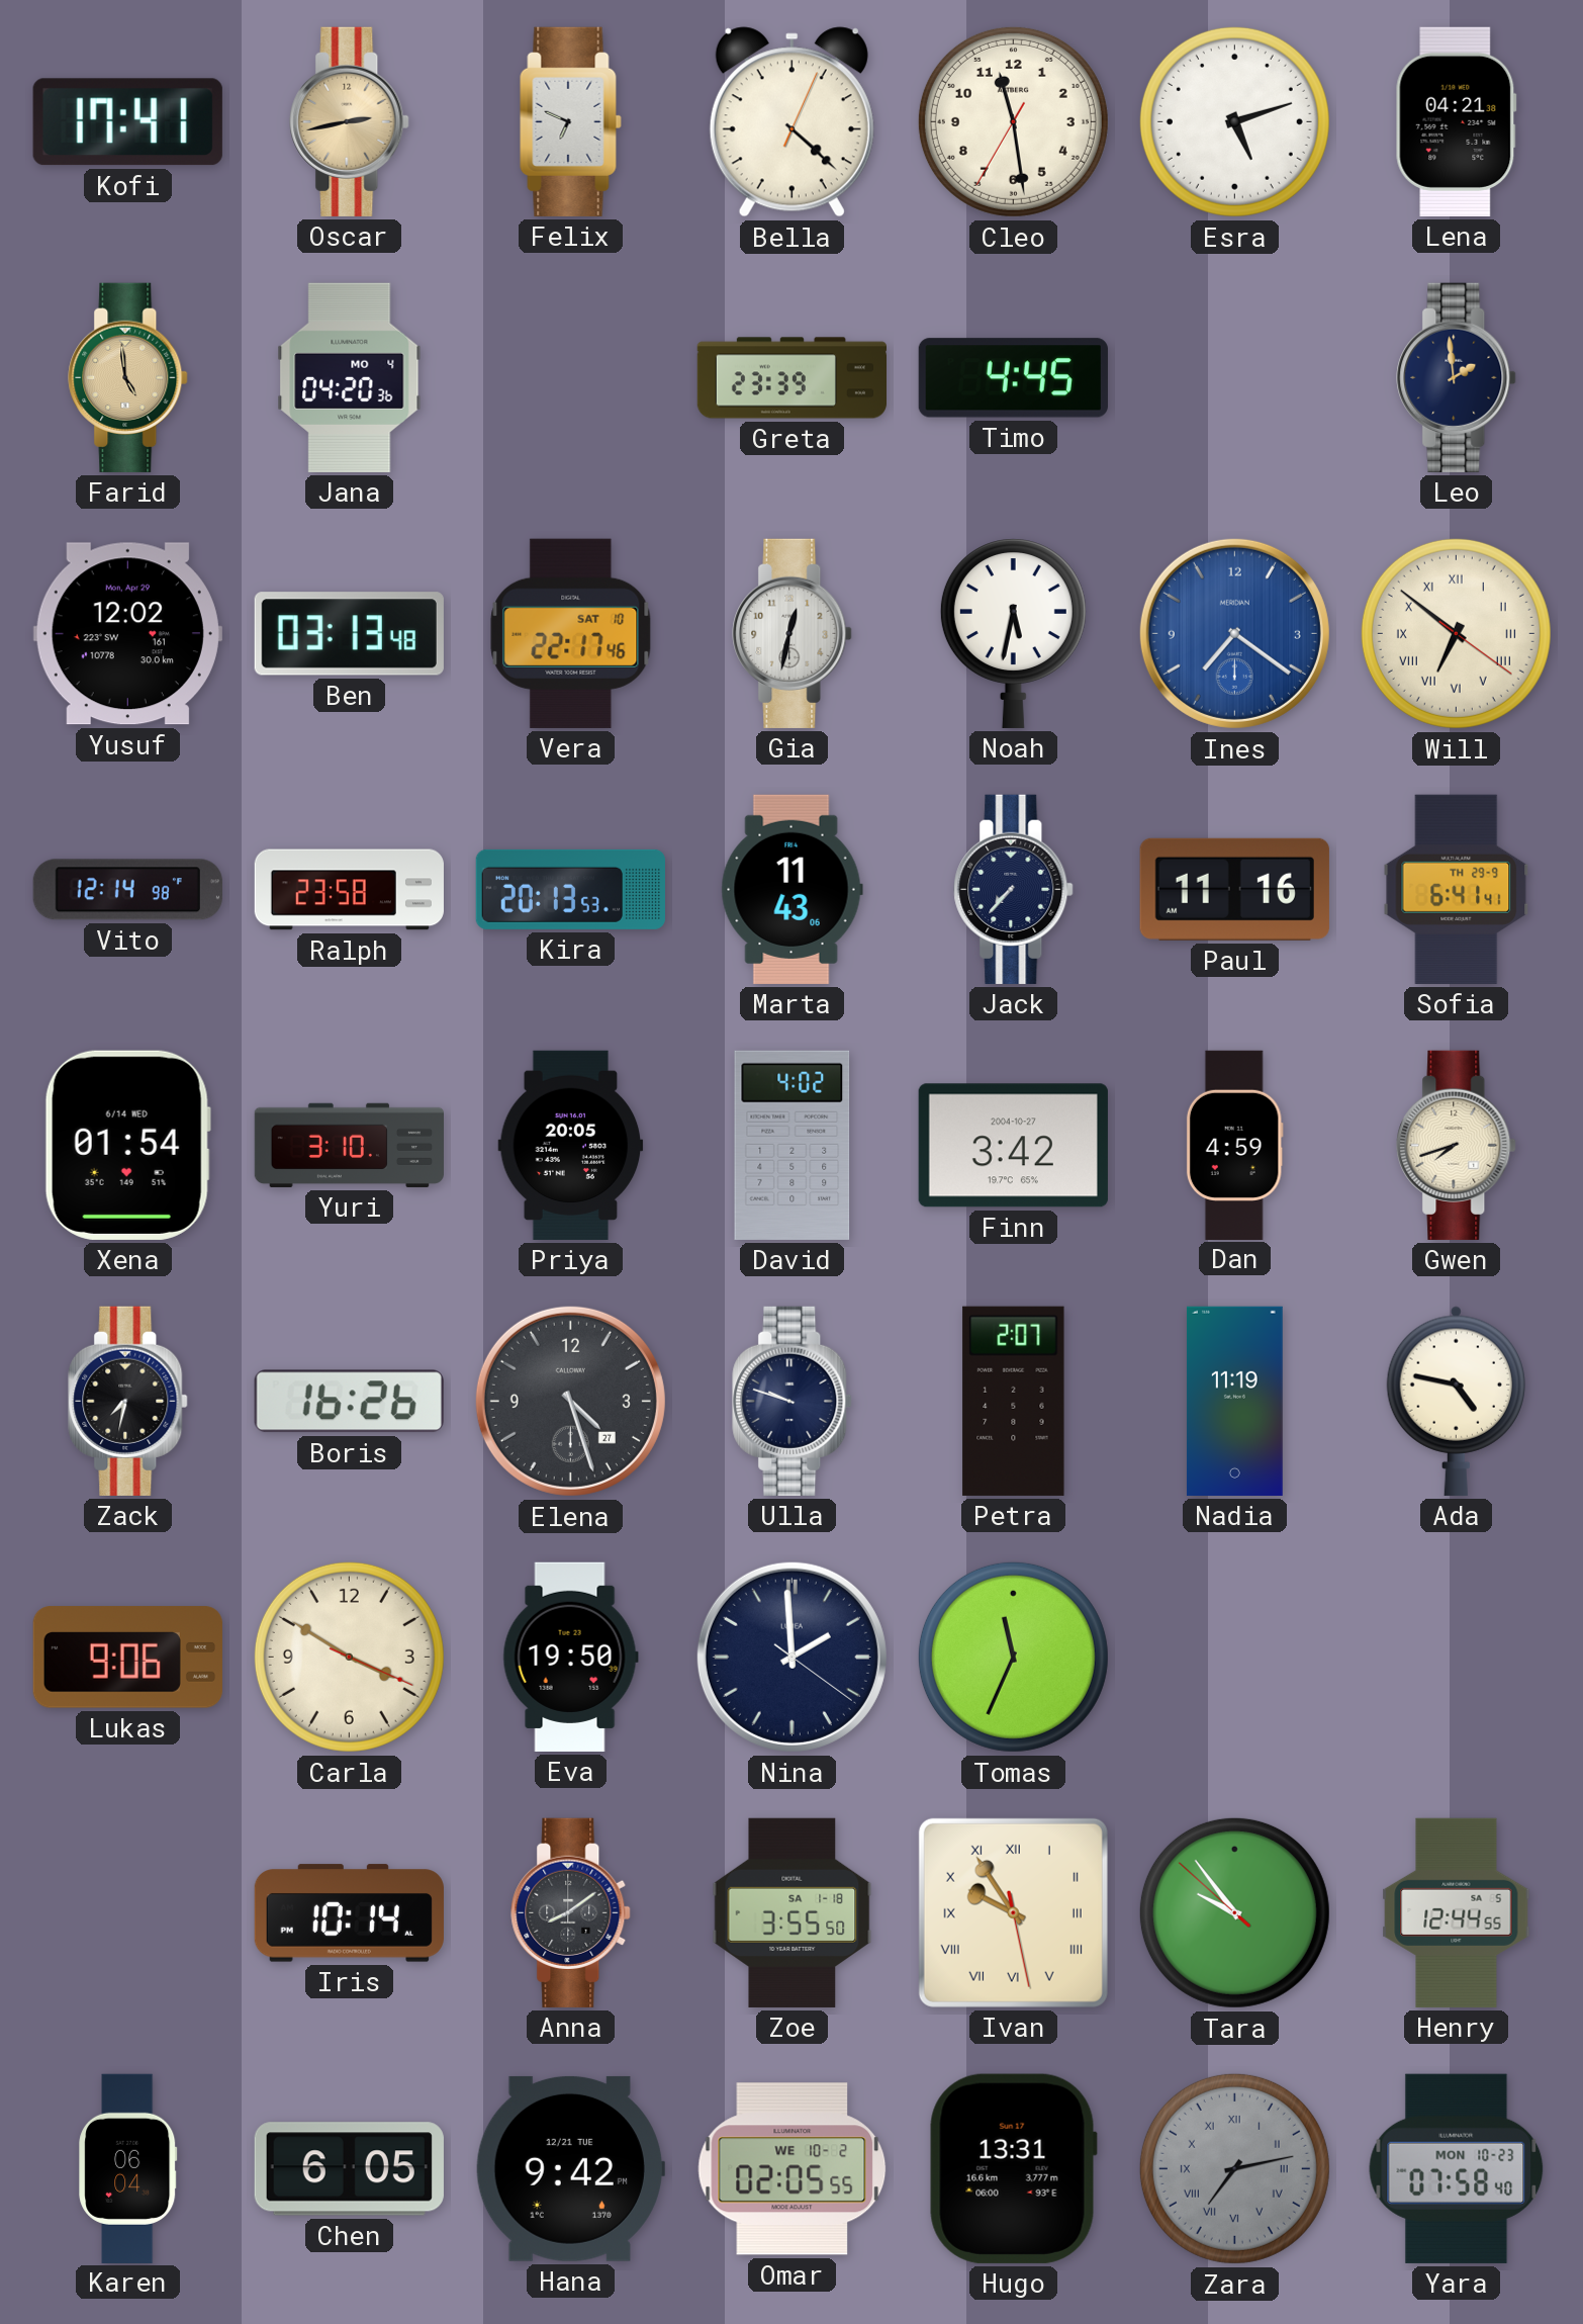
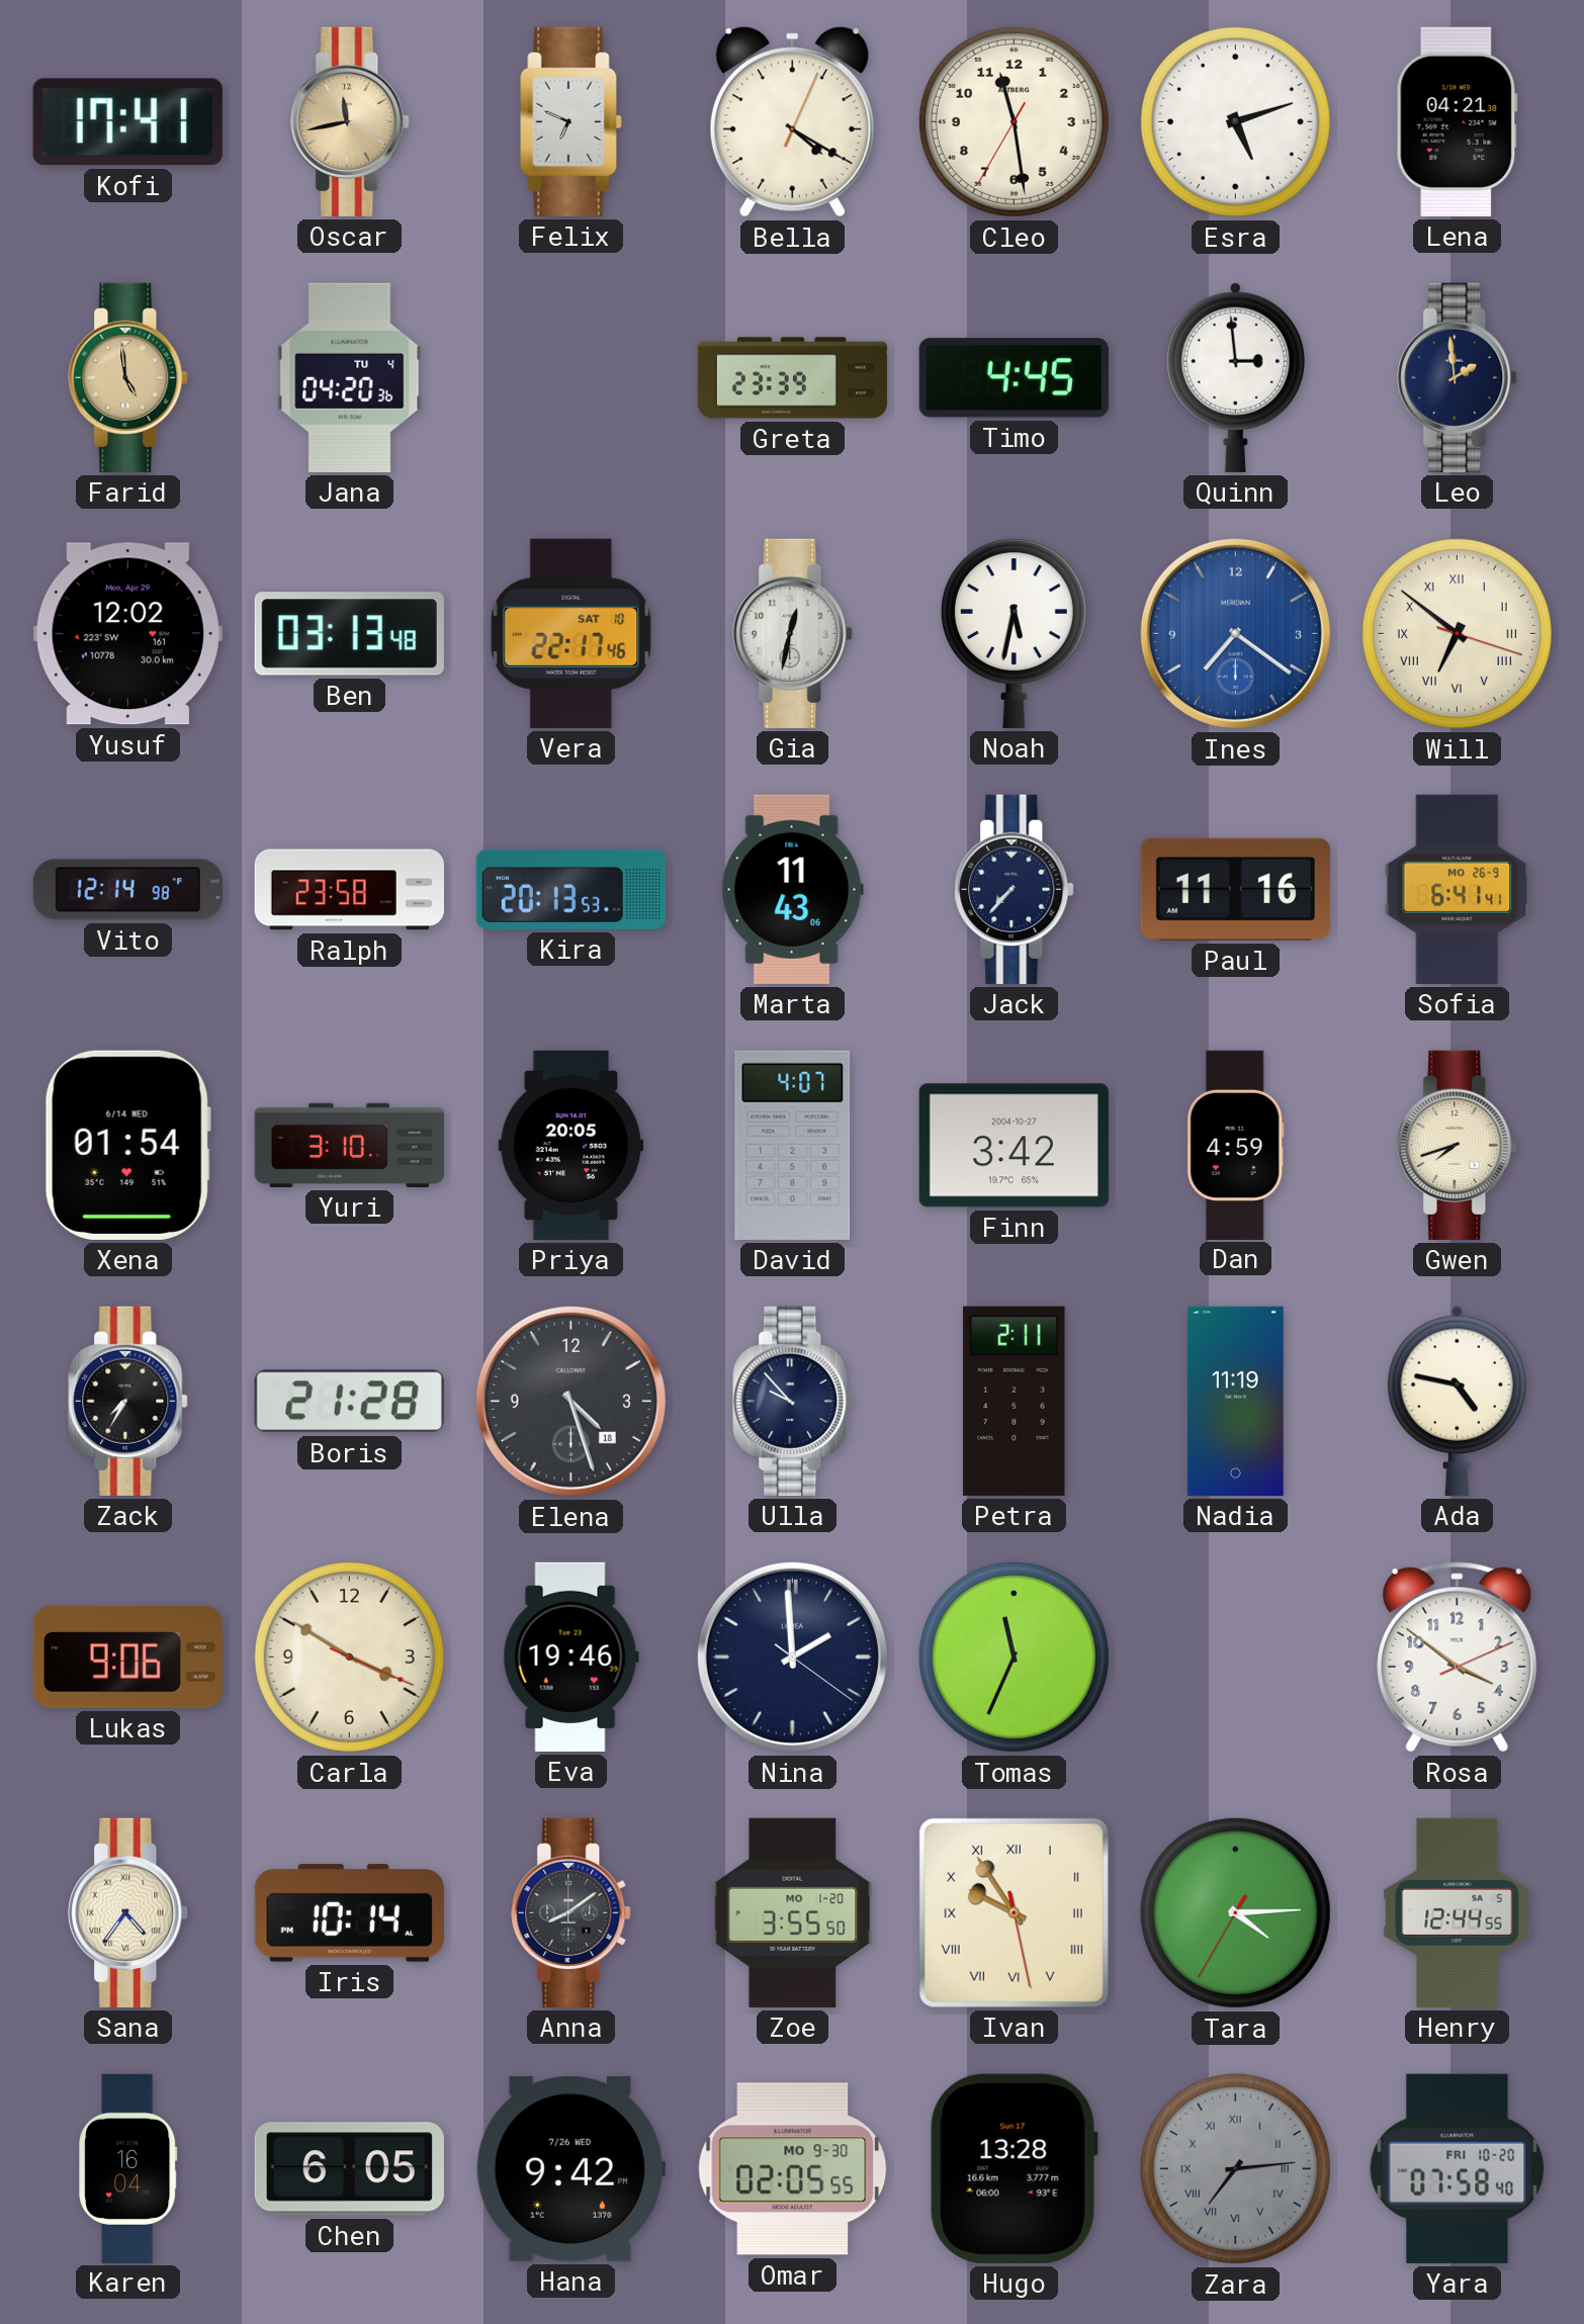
Oscar: 2:43 -> 11:43
Bella: 4:22 -> 4:20
Jana date: MO 4 -> TU 4
Quinn: none -> 2:59
Will: 6:51:21 -> 6:51:18
Sofia date: TH 29-9 -> MO 26-9
David: 4:02 -> 4:07
Zack: 7:32 -> 7:35
Boris: 16:26 -> 21:28
Elena date: 27 -> 18
Ulla: 9:48 -> 9:53
Petra: 2:07 -> 2:11
Eva: 19:50 -> 19:46
Rosa: none -> 3:51
Sana: none -> 4:36
Zoe date: SA 1-18 -> MO 1-20
Tara: 9:53 -> 4:14
Karen: 06:04 -> 16:04
Hana date: 12/21 TUE -> 7/26 WED
Omar date: WE 10-2 -> MO 9-30
Hugo: 13:31 -> 13:28
Zara: 7:13 -> 7:14
Yara date: MON 10-23 -> FRI 10-20
